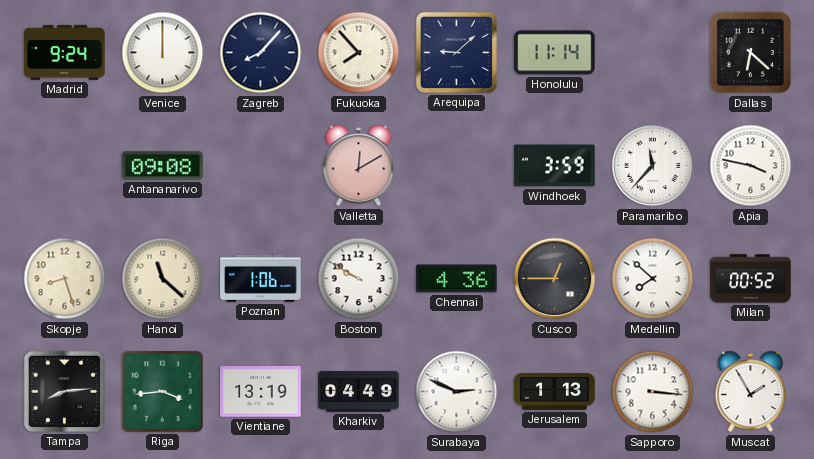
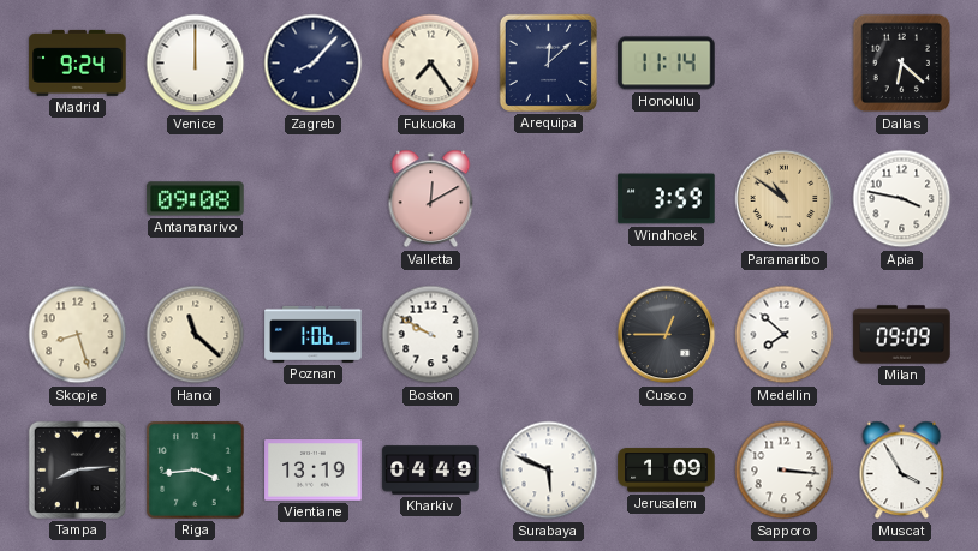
Fukuoka: 7:53 -> 7:24
Arequipa: 9:08 -> 12:08
Paramaribo: 11:37 -> 10:51
Paramaribo dial: white -> champagne
Chennai: 4:36 -> none
Milan: 00:52 -> 09:09
Surabaya: 2:49 -> 5:49
Jerusalem: 1:13 -> 1:09
Muscat: 1:55 -> 3:55
